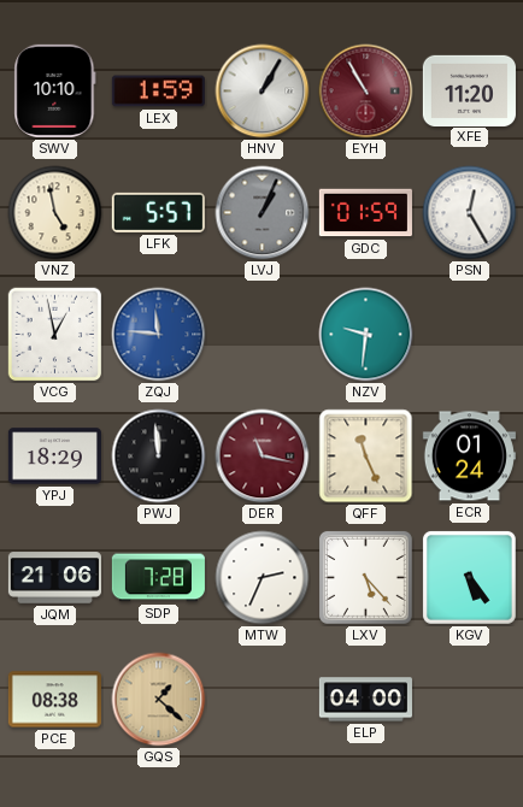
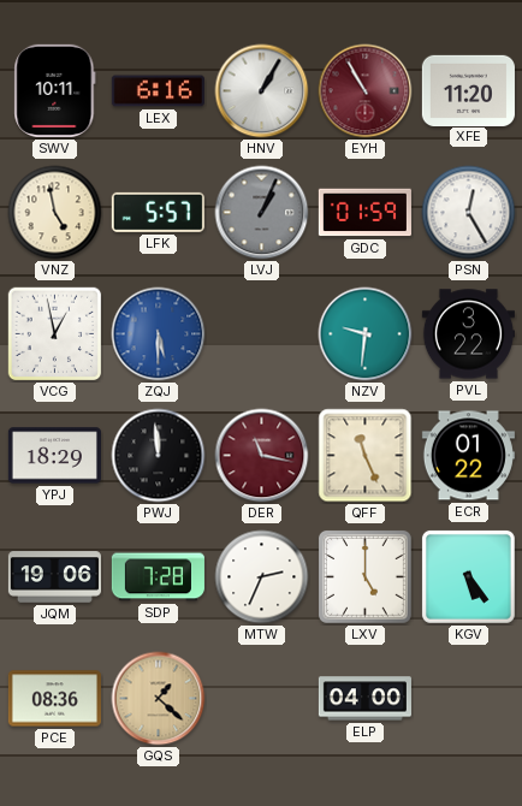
SWV: 10:10 -> 10:11
LEX: 1:59 -> 6:16
ZQJ: 11:46 -> 5:30
PVL: none -> 3:22
ECR: 01:24 -> 01:22
JQM: 21:06 -> 19:06
LXV: 5:23 -> 5:00
PCE: 08:38 -> 08:36
